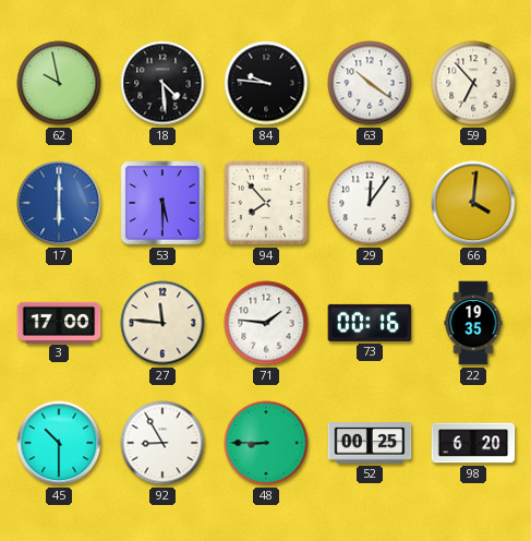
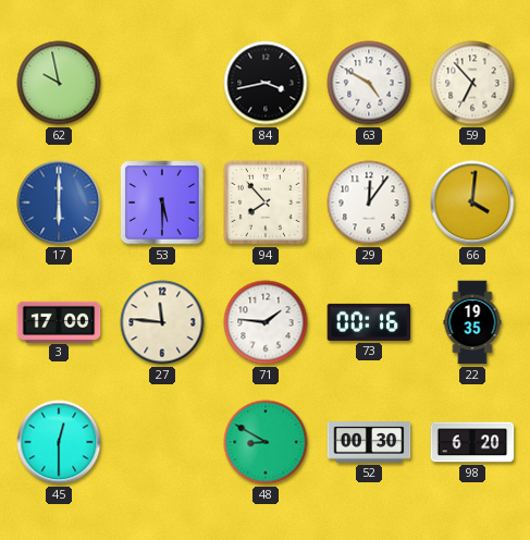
18: 4:29 -> none
84: 9:46 -> 3:43
63: 10:21 -> 4:50
45: 10:30 -> 12:30
92: 8:55 -> none
48: 8:45 -> 8:50
52: 00:25 -> 00:30
